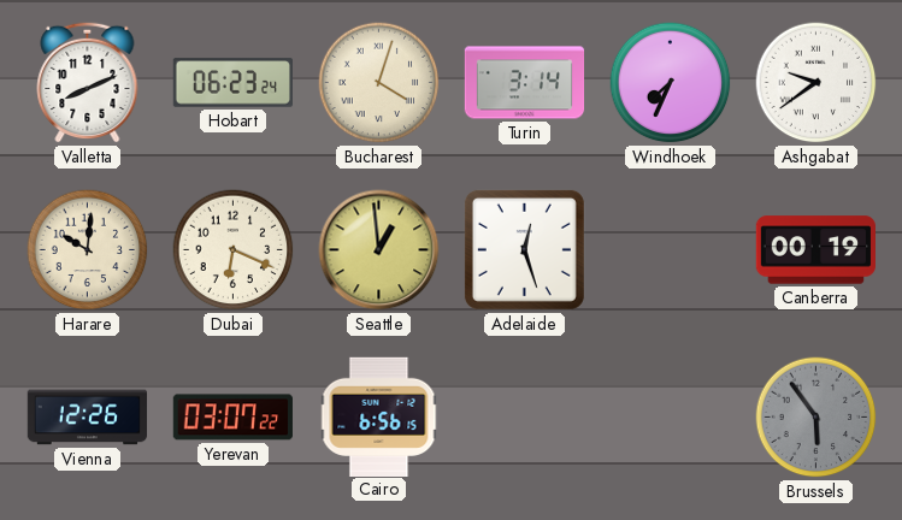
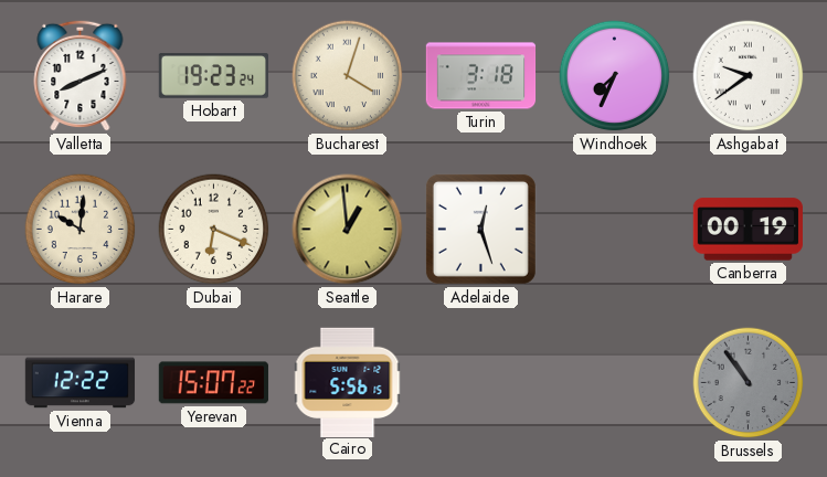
Hobart: 06:23 -> 19:23
Turin: 3:14 -> 3:18
Vienna: 12:26 -> 12:22
Yerevan: 03:07 -> 15:07
Cairo: 6:56 -> 5:56
Brussels: 5:54 -> 10:54
